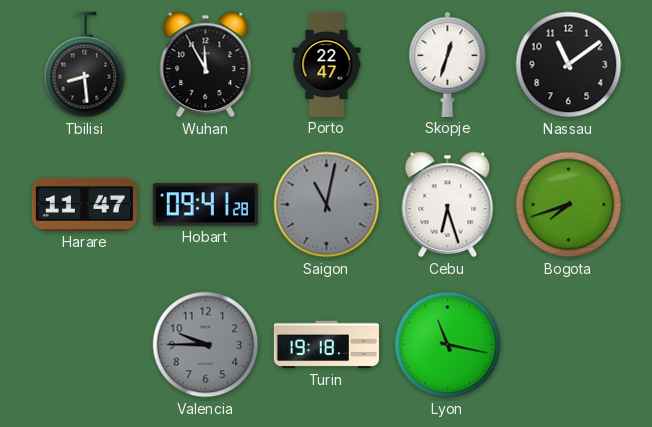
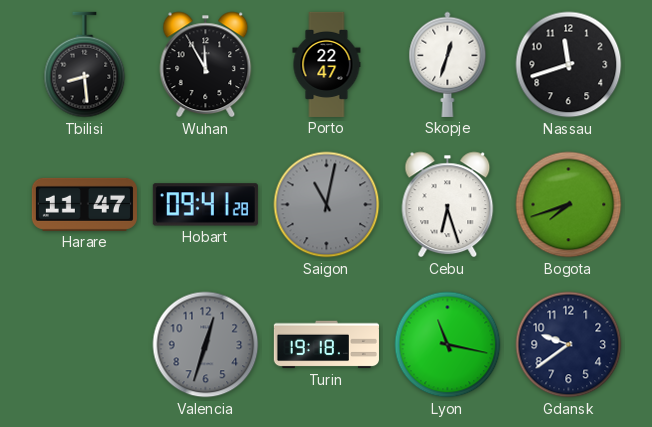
Nassau: 11:09 -> 11:42
Valencia: 9:45 -> 12:33
Gdansk: none -> 9:39
